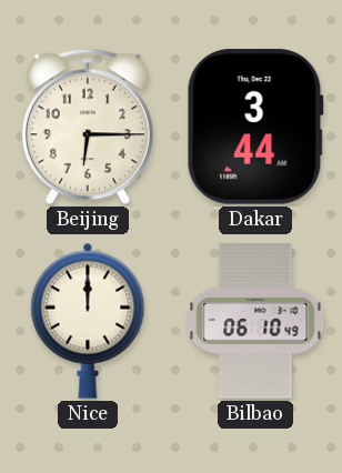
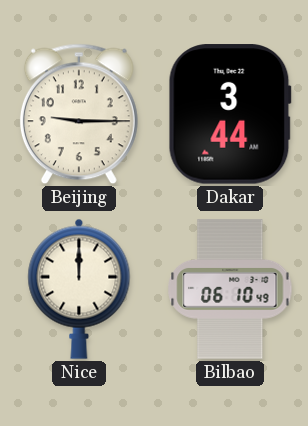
Beijing: 6:15 -> 9:15
